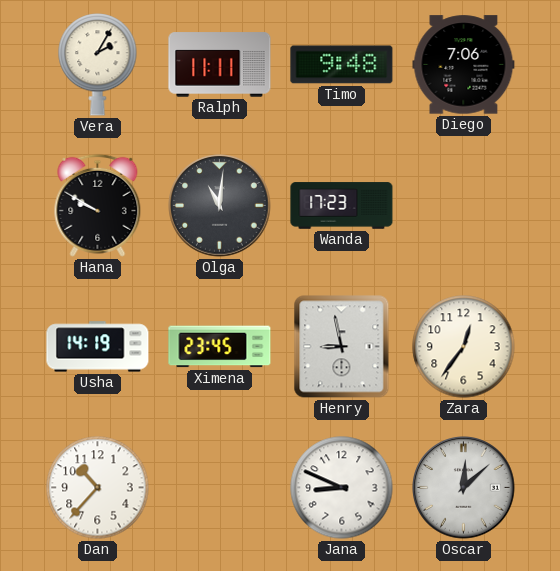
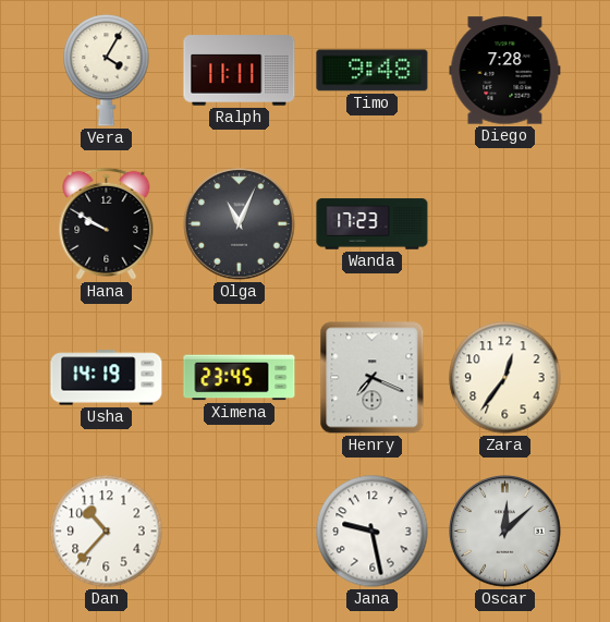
Vera: 2:05 -> 4:05
Diego: 7:06 -> 7:28
Olga: 11:01 -> 11:04
Henry: 8:58 -> 7:19
Jana: 8:49 -> 9:28
